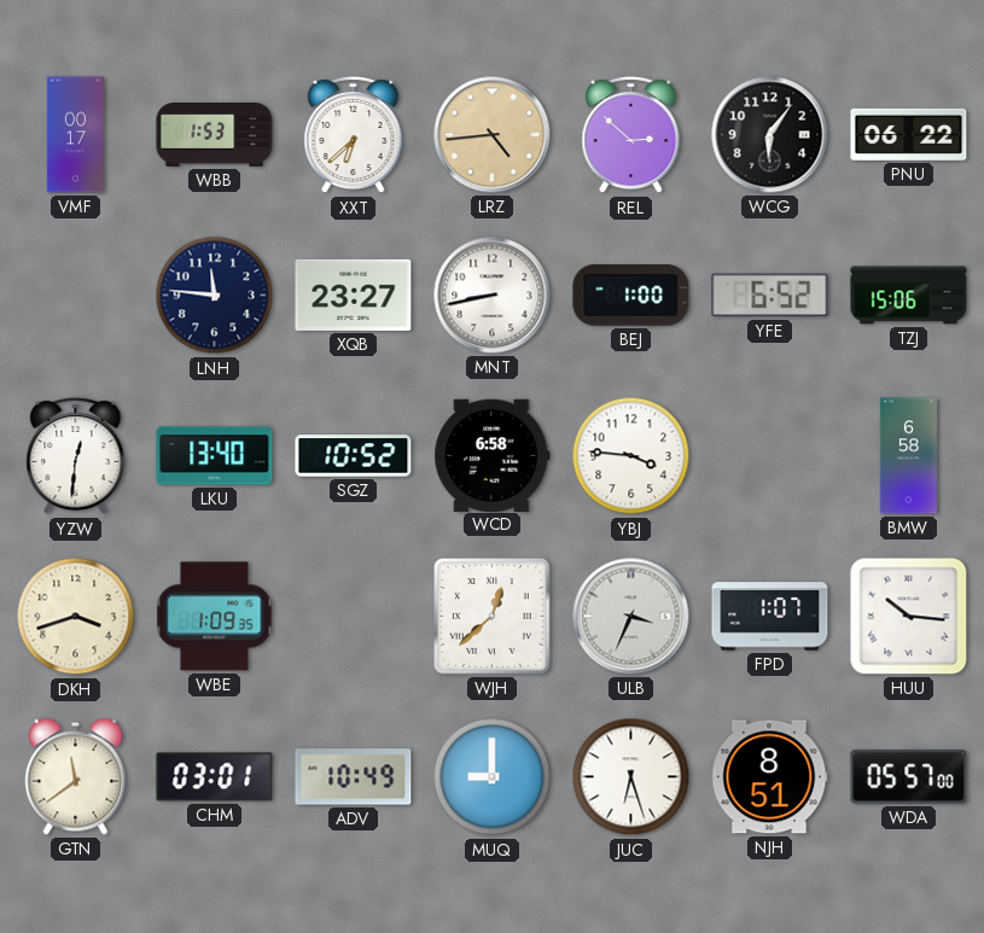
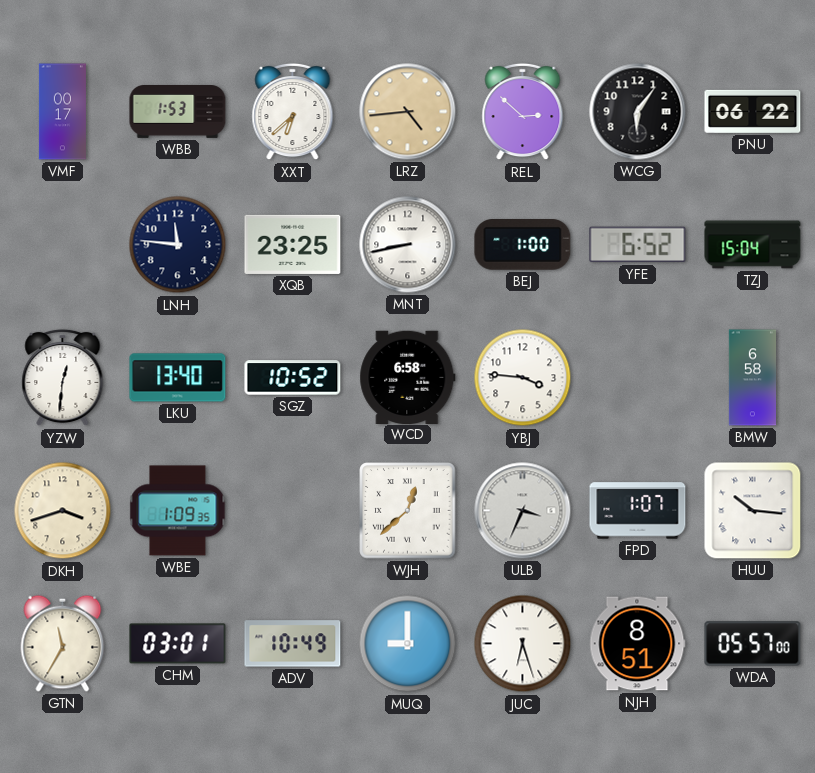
XQB: 23:27 -> 23:25
TZJ: 15:06 -> 15:04
GTN: 11:39 -> 11:35
